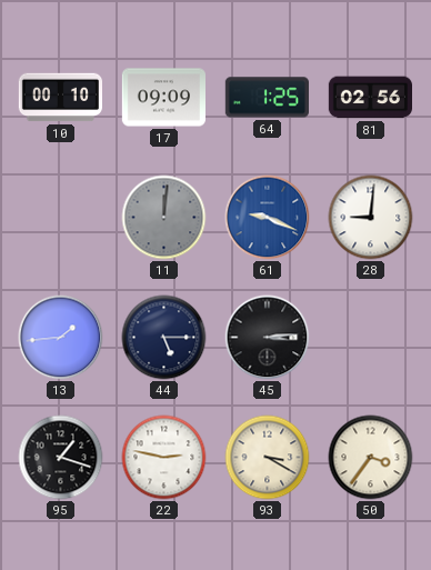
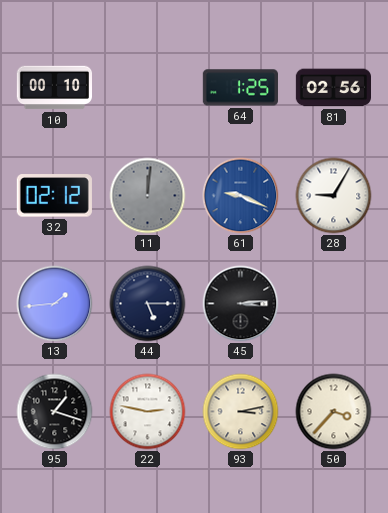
17: 09:09 -> none
32: none -> 02:12
28: 9:01 -> 9:05
93: 3:20 -> 3:13
50: 3:36 -> 3:37
